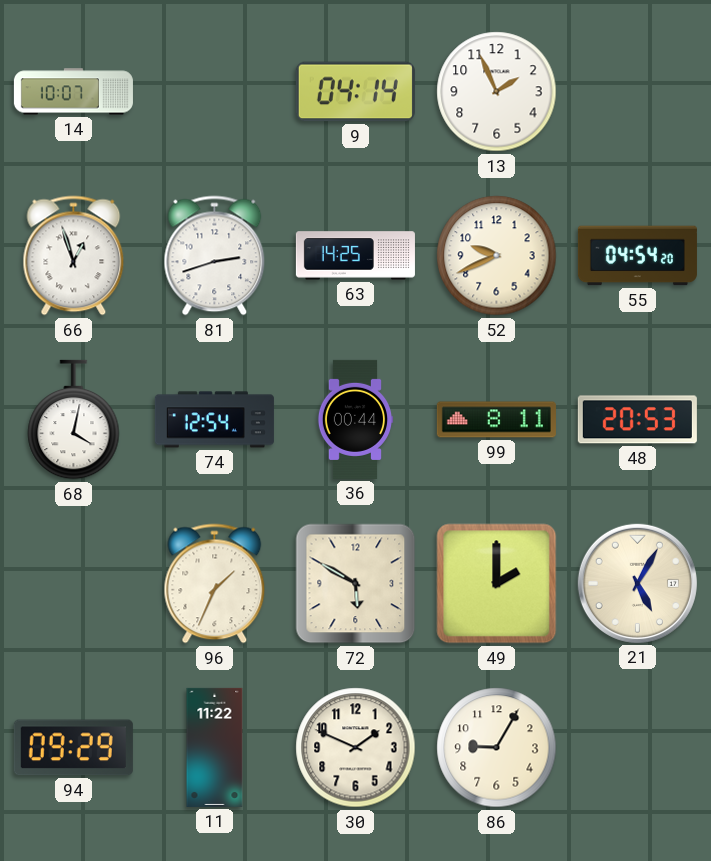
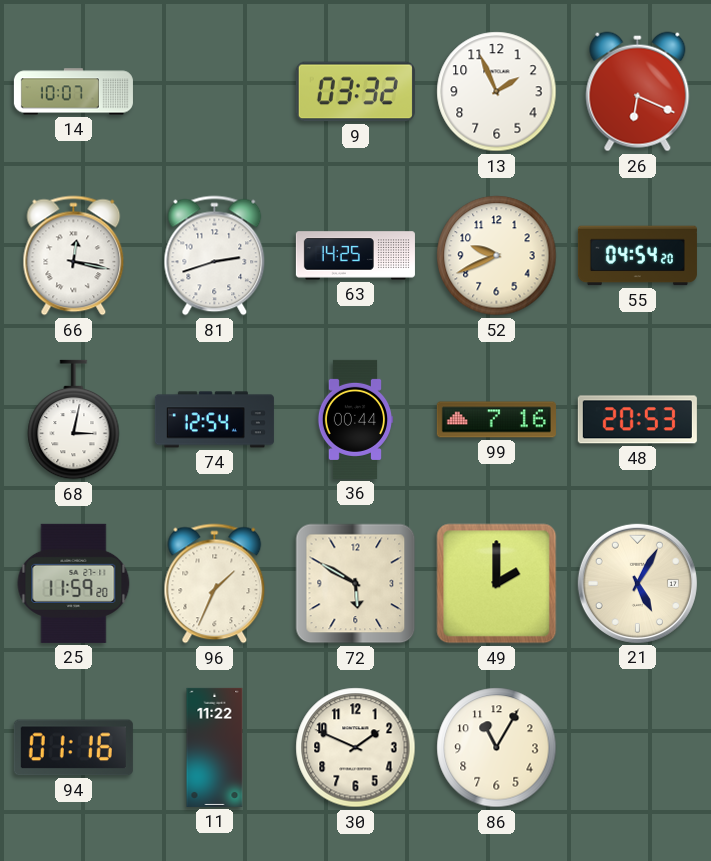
9: 04:14 -> 03:32
26: none -> 6:19
66: 12:57 -> 12:17
68: 4:02 -> 3:02
99: 8:11 -> 7:16
25: none -> 11:59
94: 09:29 -> 01:16
86: 9:05 -> 11:05
